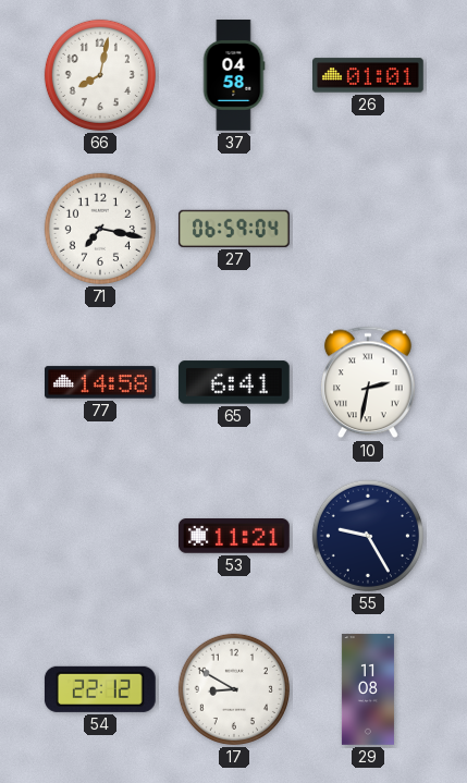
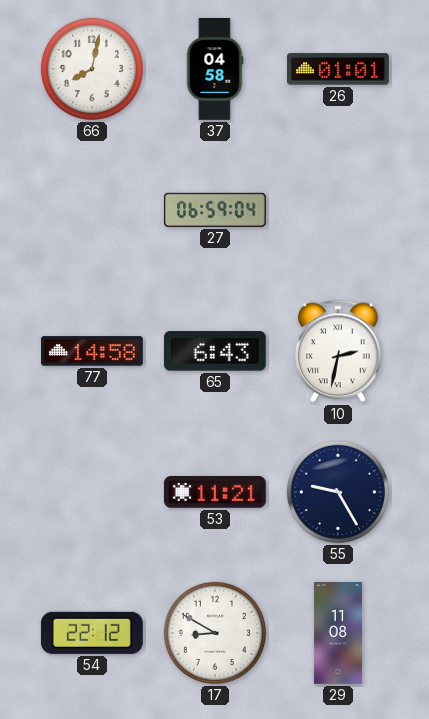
71: 7:17 -> none
65: 6:41 -> 6:43
